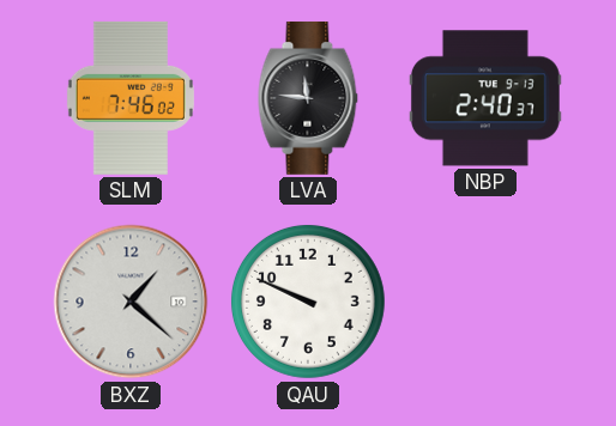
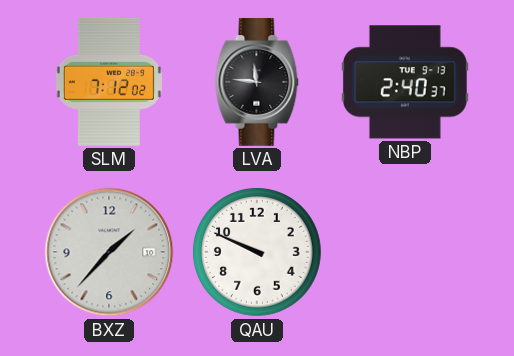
SLM: 7:46 -> 7:12
BXZ: 1:22 -> 1:37
